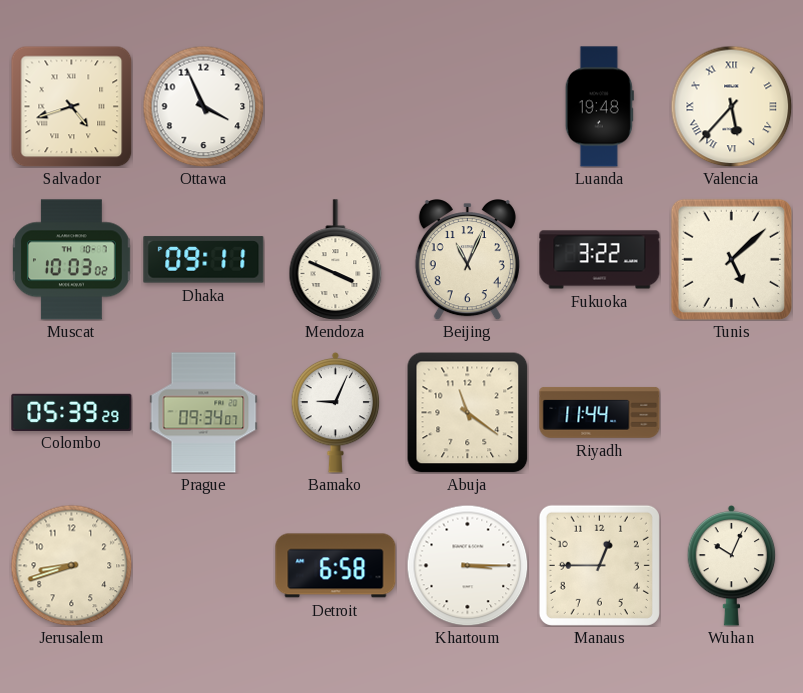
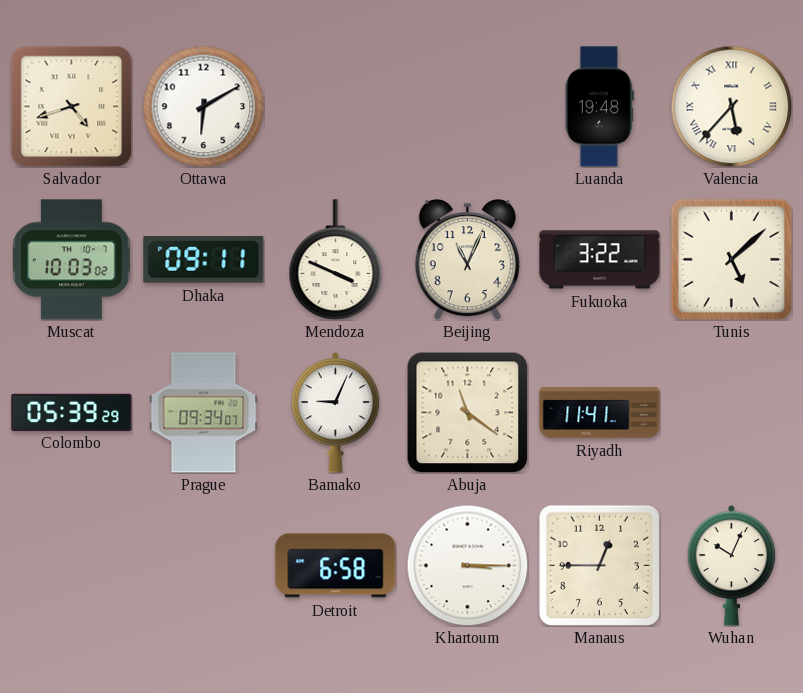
Ottawa: 3:56 -> 6:10
Riyadh: 11:44 -> 11:41
Jerusalem: 8:42 -> none
